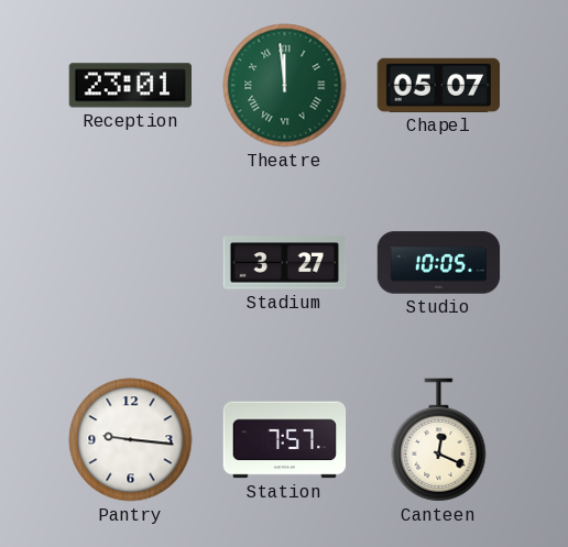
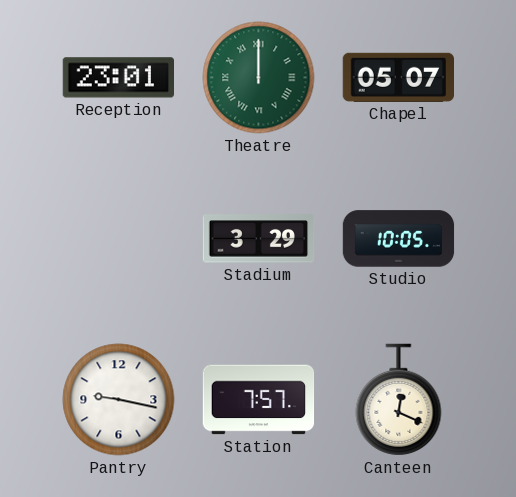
Theatre: 11:59 -> 12:00
Stadium: 3:27 -> 3:29
Pantry: 9:16 -> 9:17
